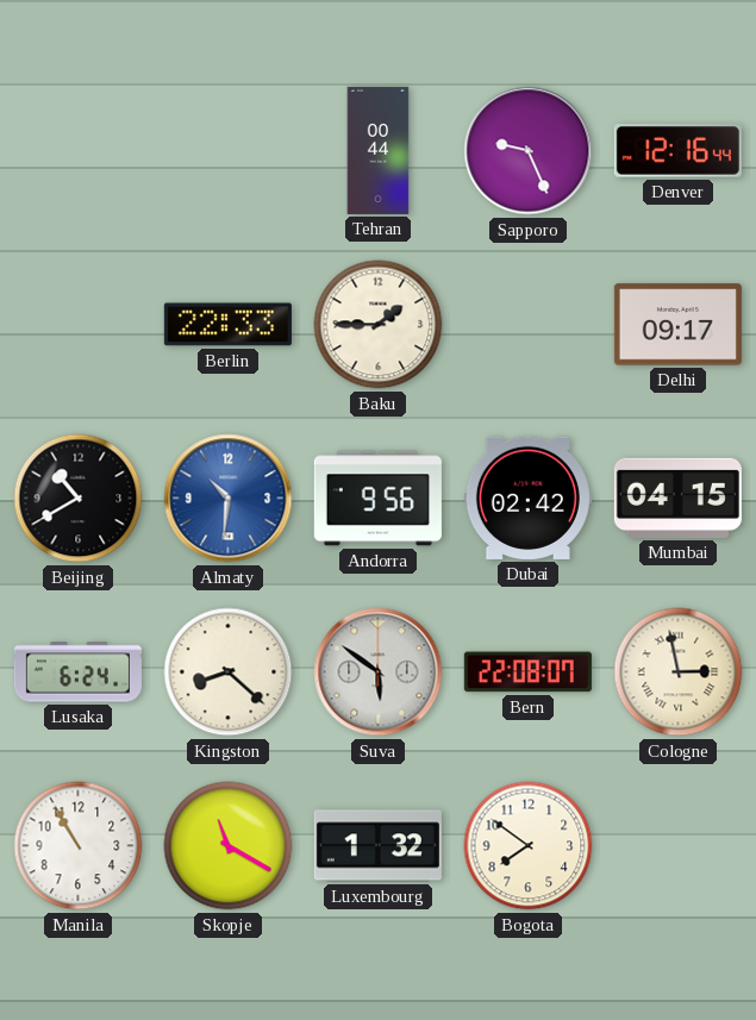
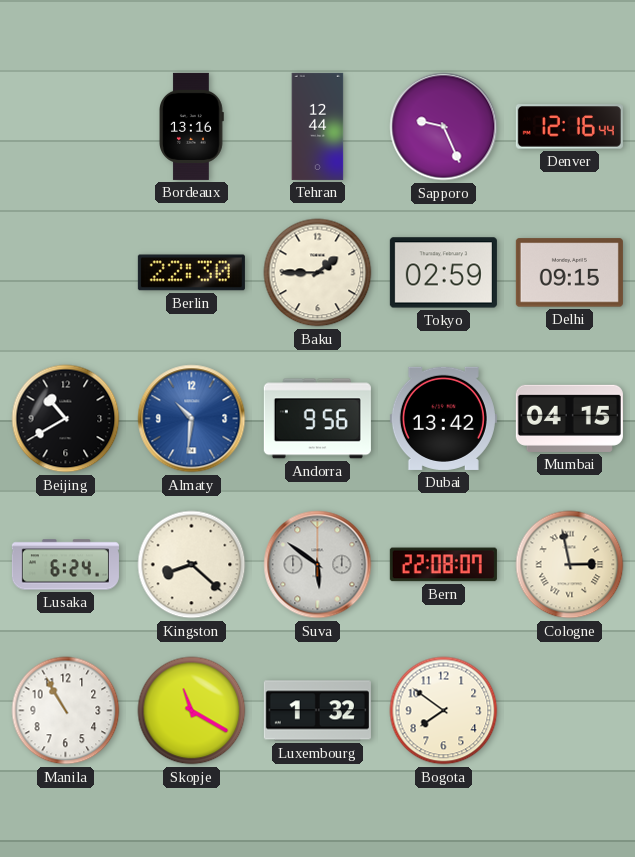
Bordeaux: none -> 13:16
Tehran: 00:44 -> 12:44
Berlin: 22:33 -> 22:30
Tokyo: none -> 02:59
Delhi: 09:17 -> 09:15
Dubai: 02:42 -> 13:42
